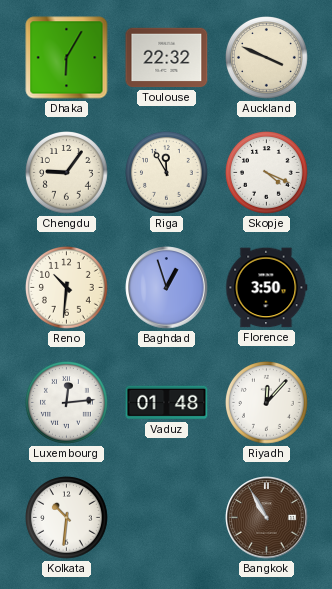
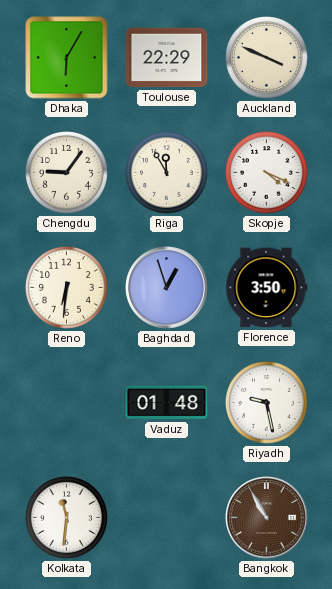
Toulouse: 22:32 -> 22:29
Reno: 10:31 -> 6:31
Luxembourg: 12:14 -> none
Riyadh: 12:07 -> 9:28
Kolkata: 10:31 -> 11:31
